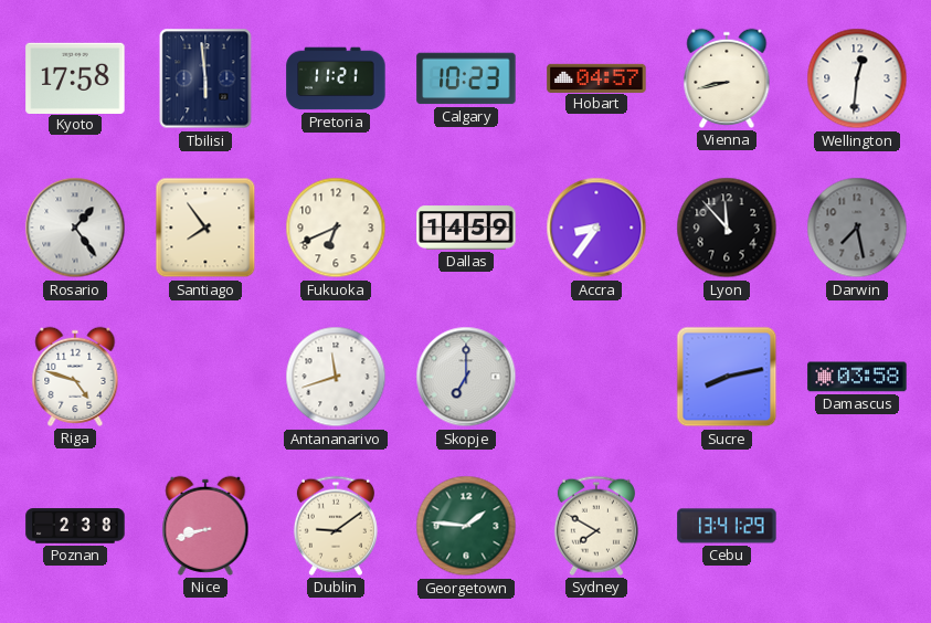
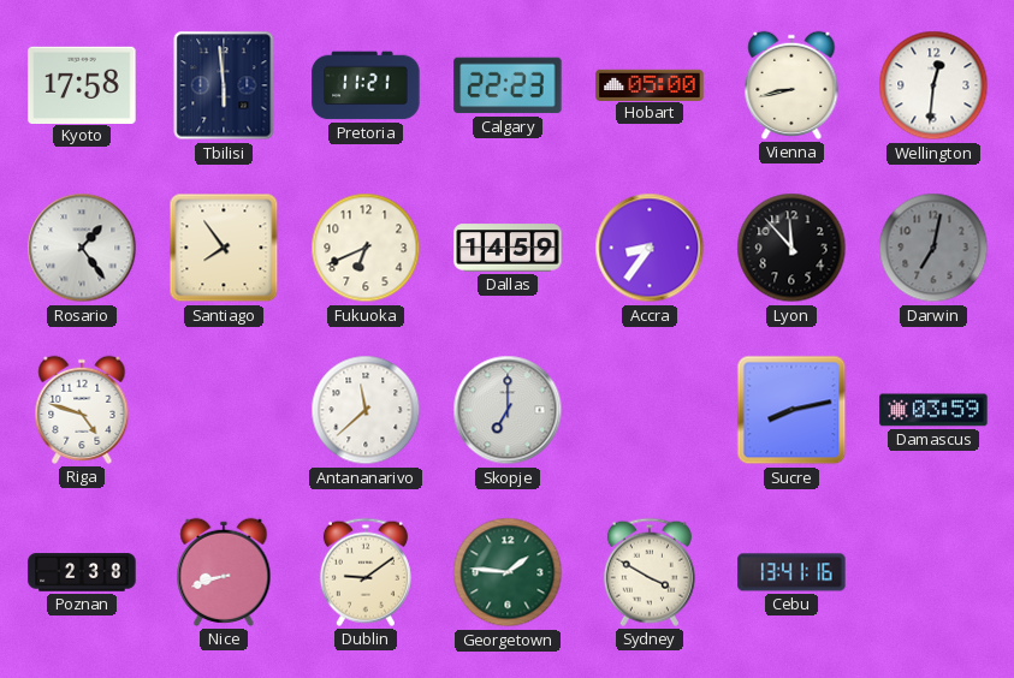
Calgary: 10:23 -> 22:23
Hobart: 04:57 -> 05:00
Darwin: 7:28 -> 7:02
Antananarivo: 11:42 -> 11:38
Damascus: 03:58 -> 03:59
Sydney: 7:50 -> 3:50
Cebu: 13:41:29 -> 13:41:16
